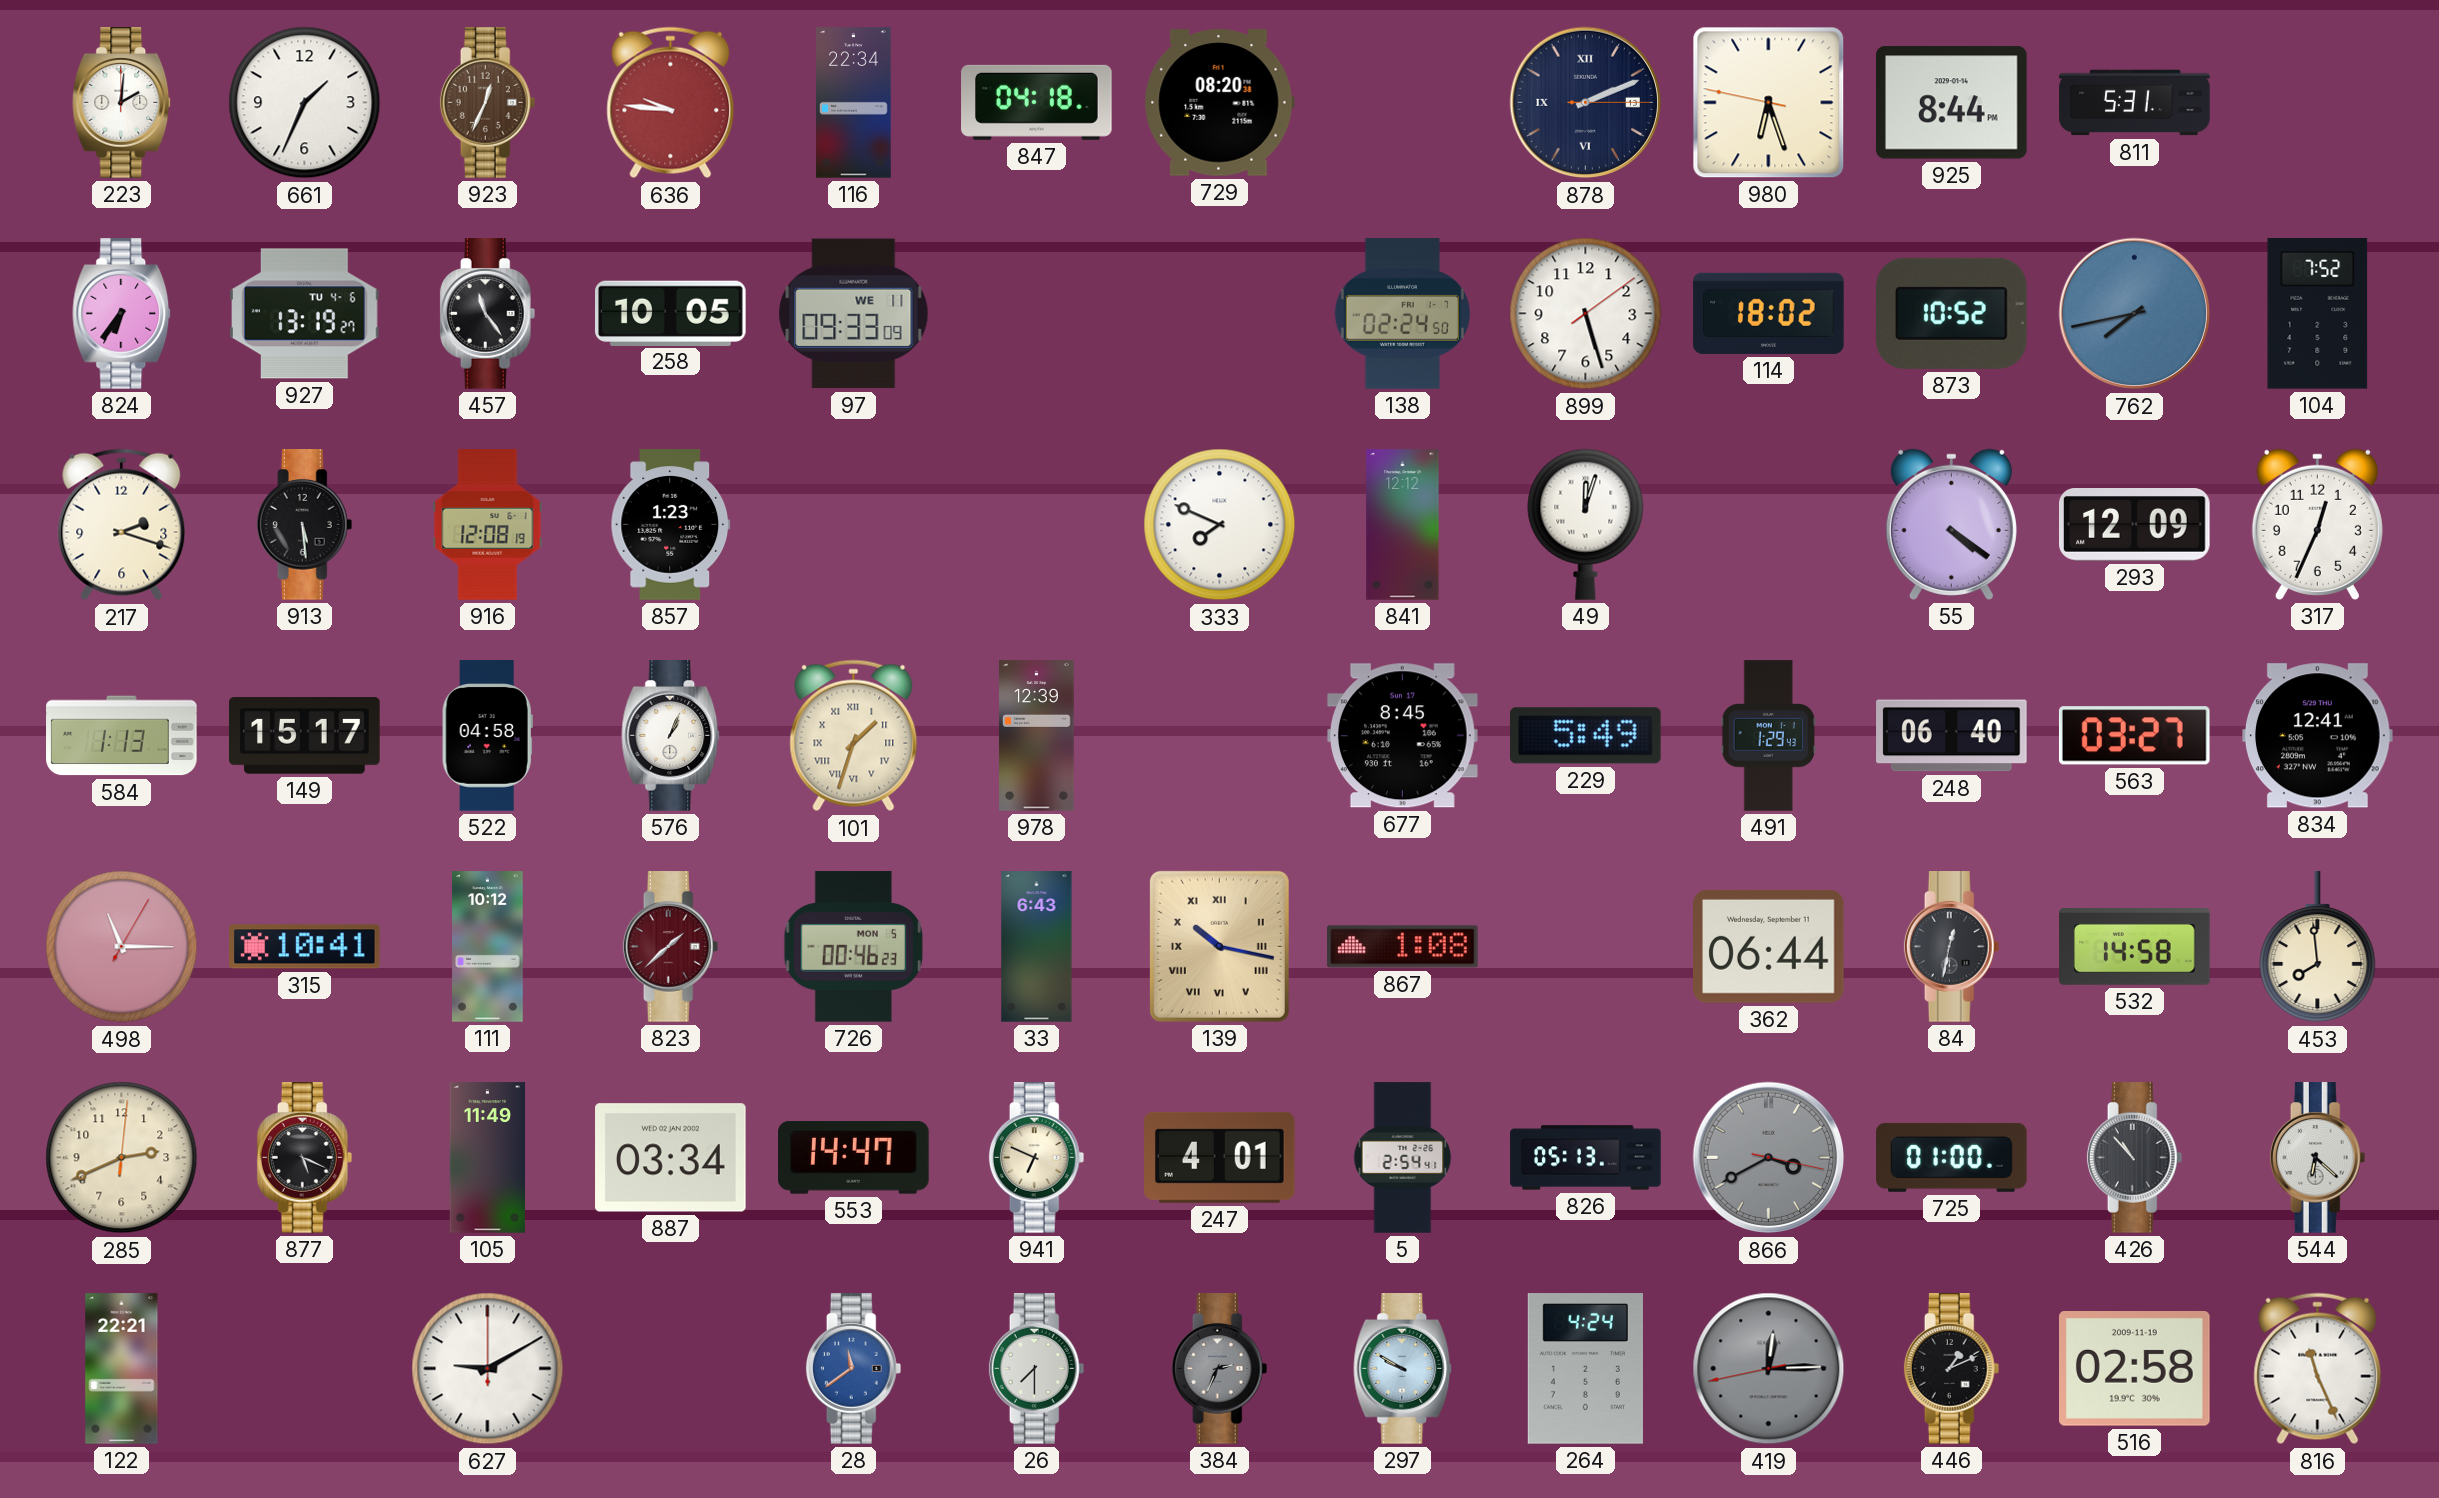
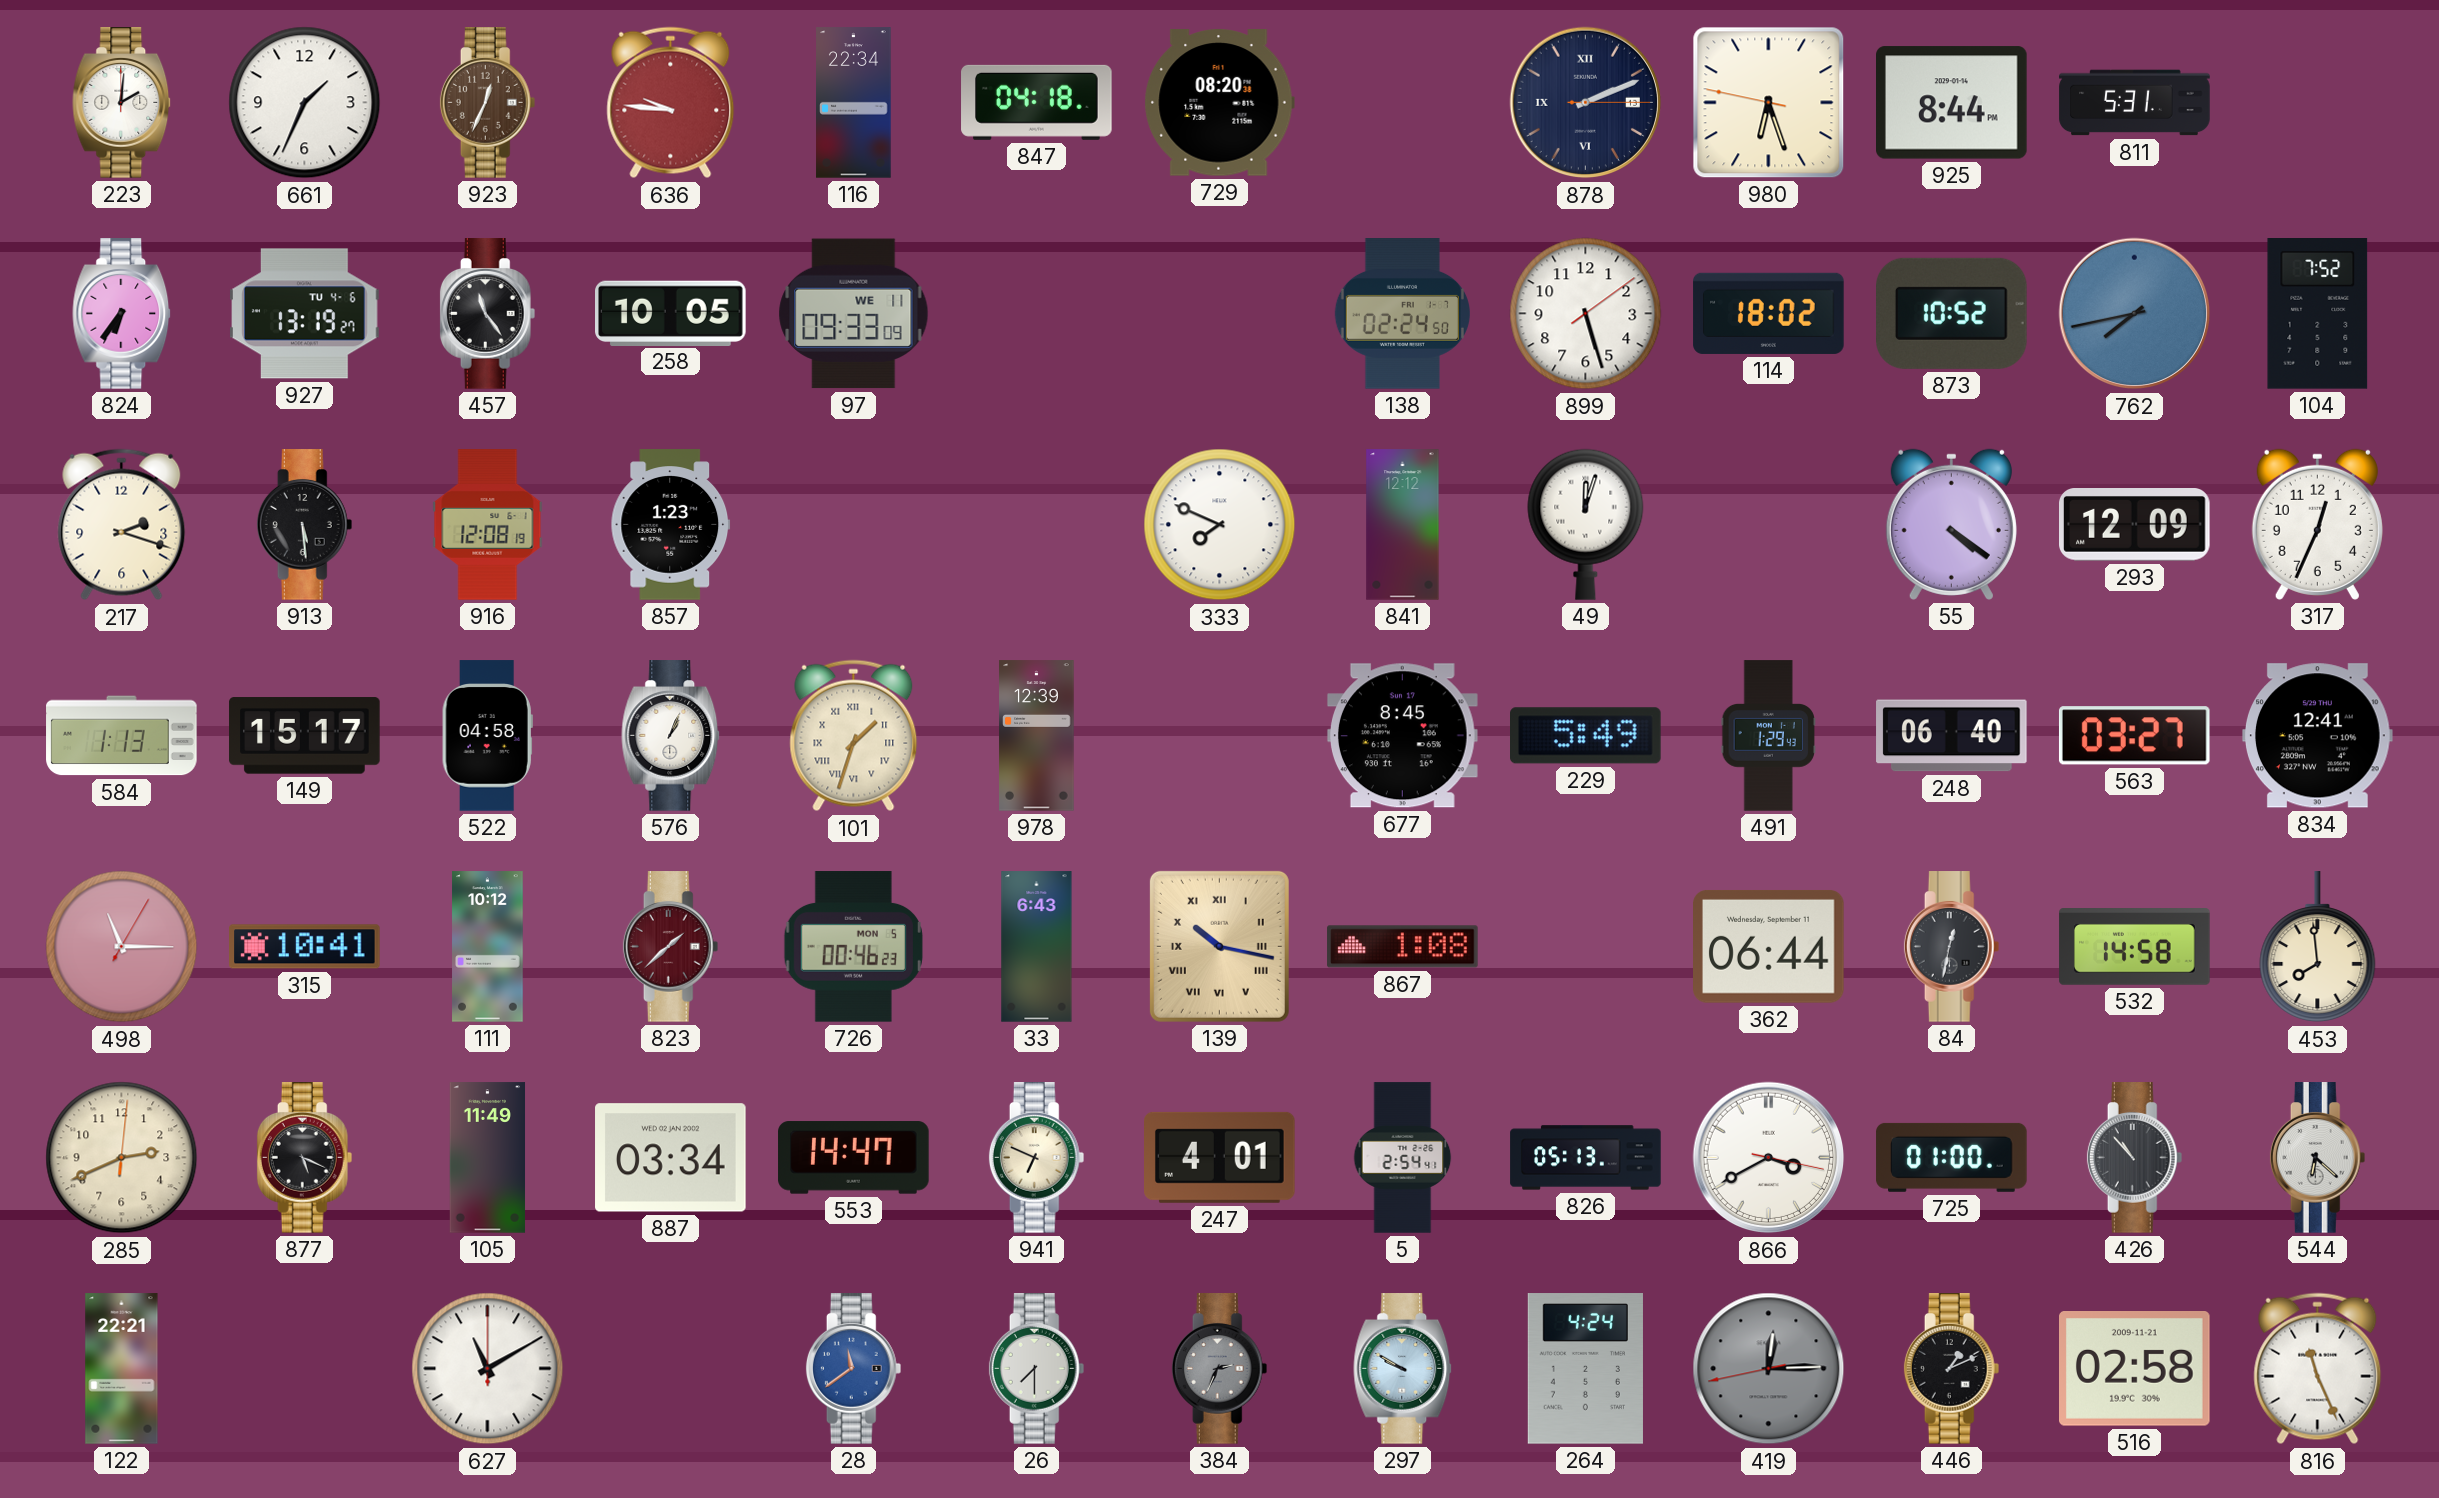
866 dial: grey -> white
627: 9:10 -> 11:10
516 date: 2009-11-19 -> 2009-11-21
